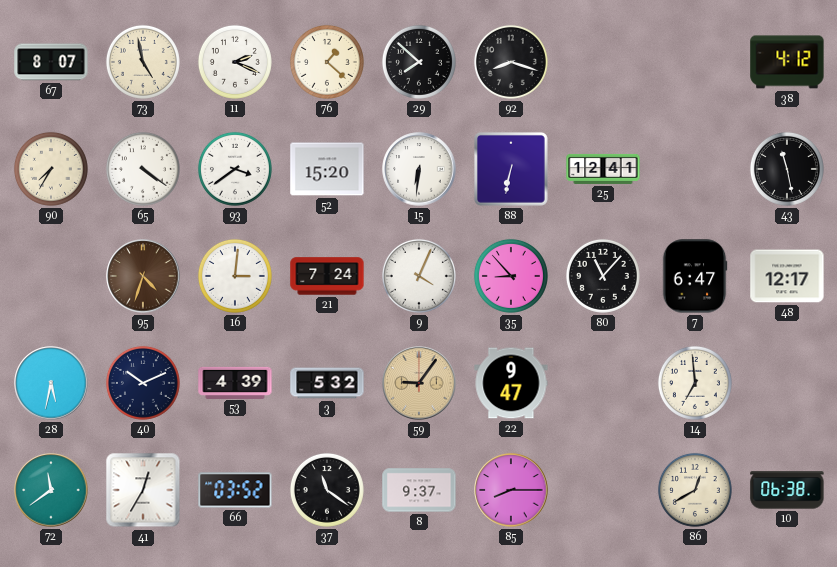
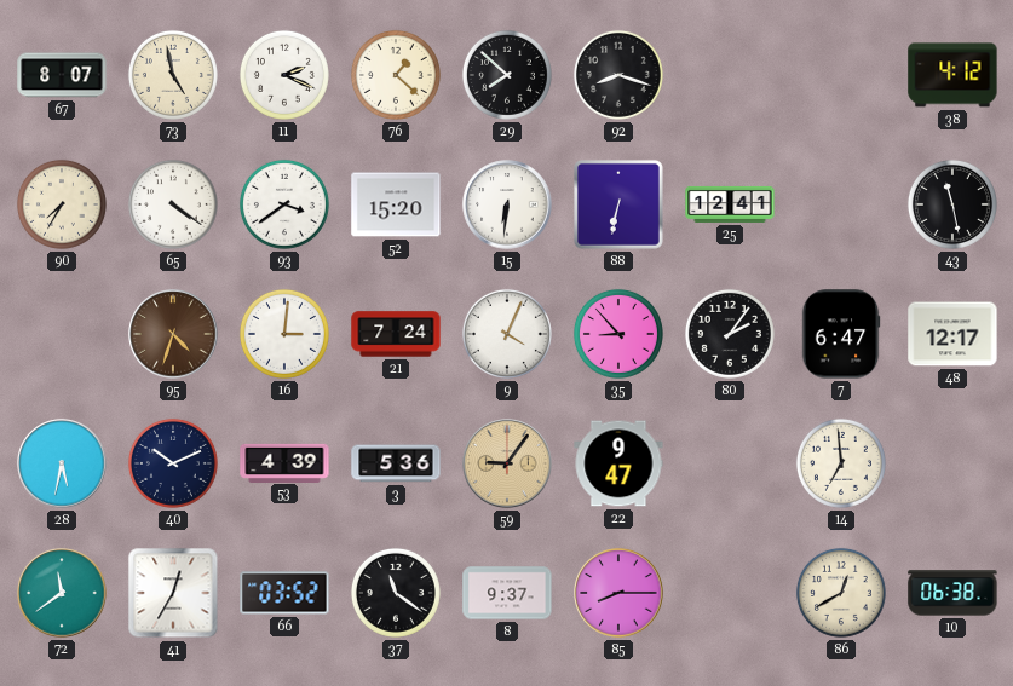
80: 11:07 -> 2:06
3: 5:32 -> 5:36
